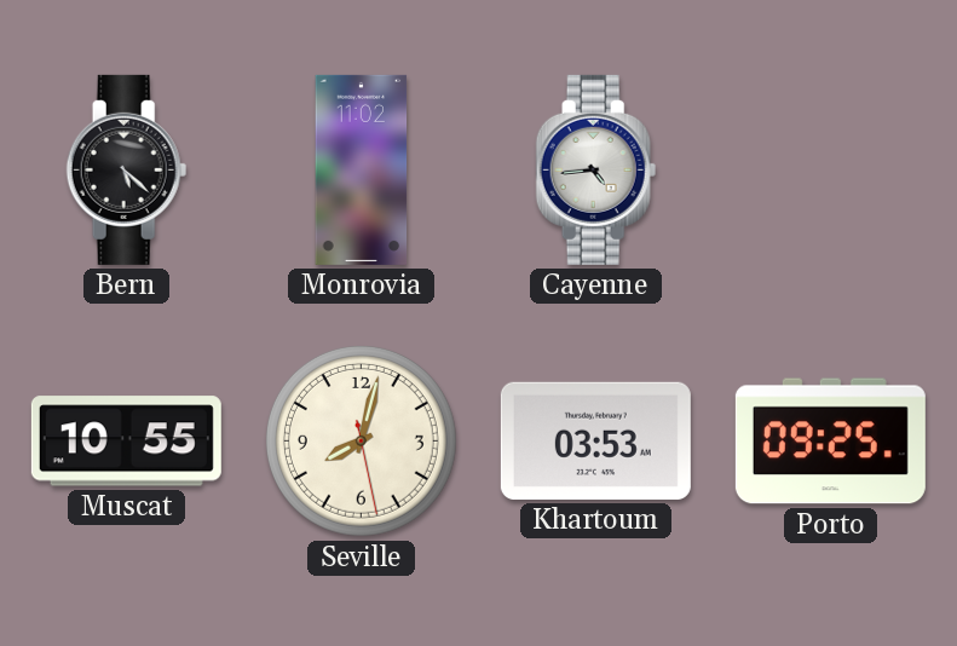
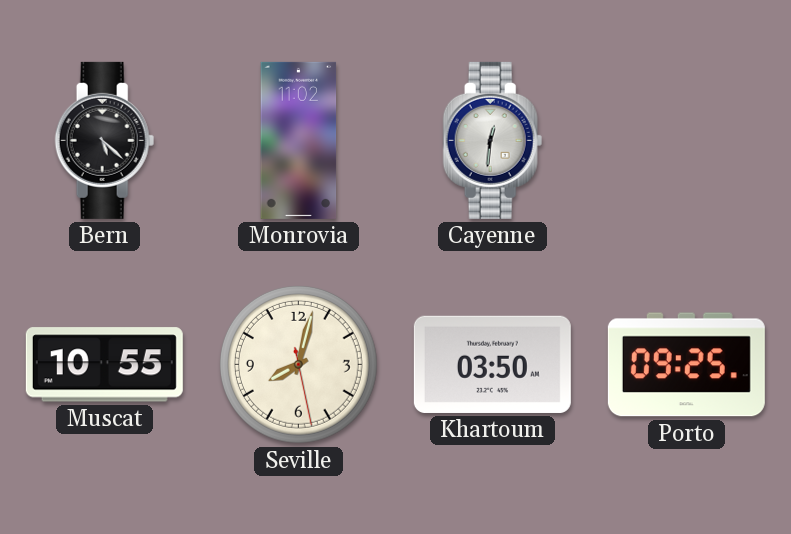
Cayenne: 4:44 -> 12:31
Khartoum: 03:53 -> 03:50
